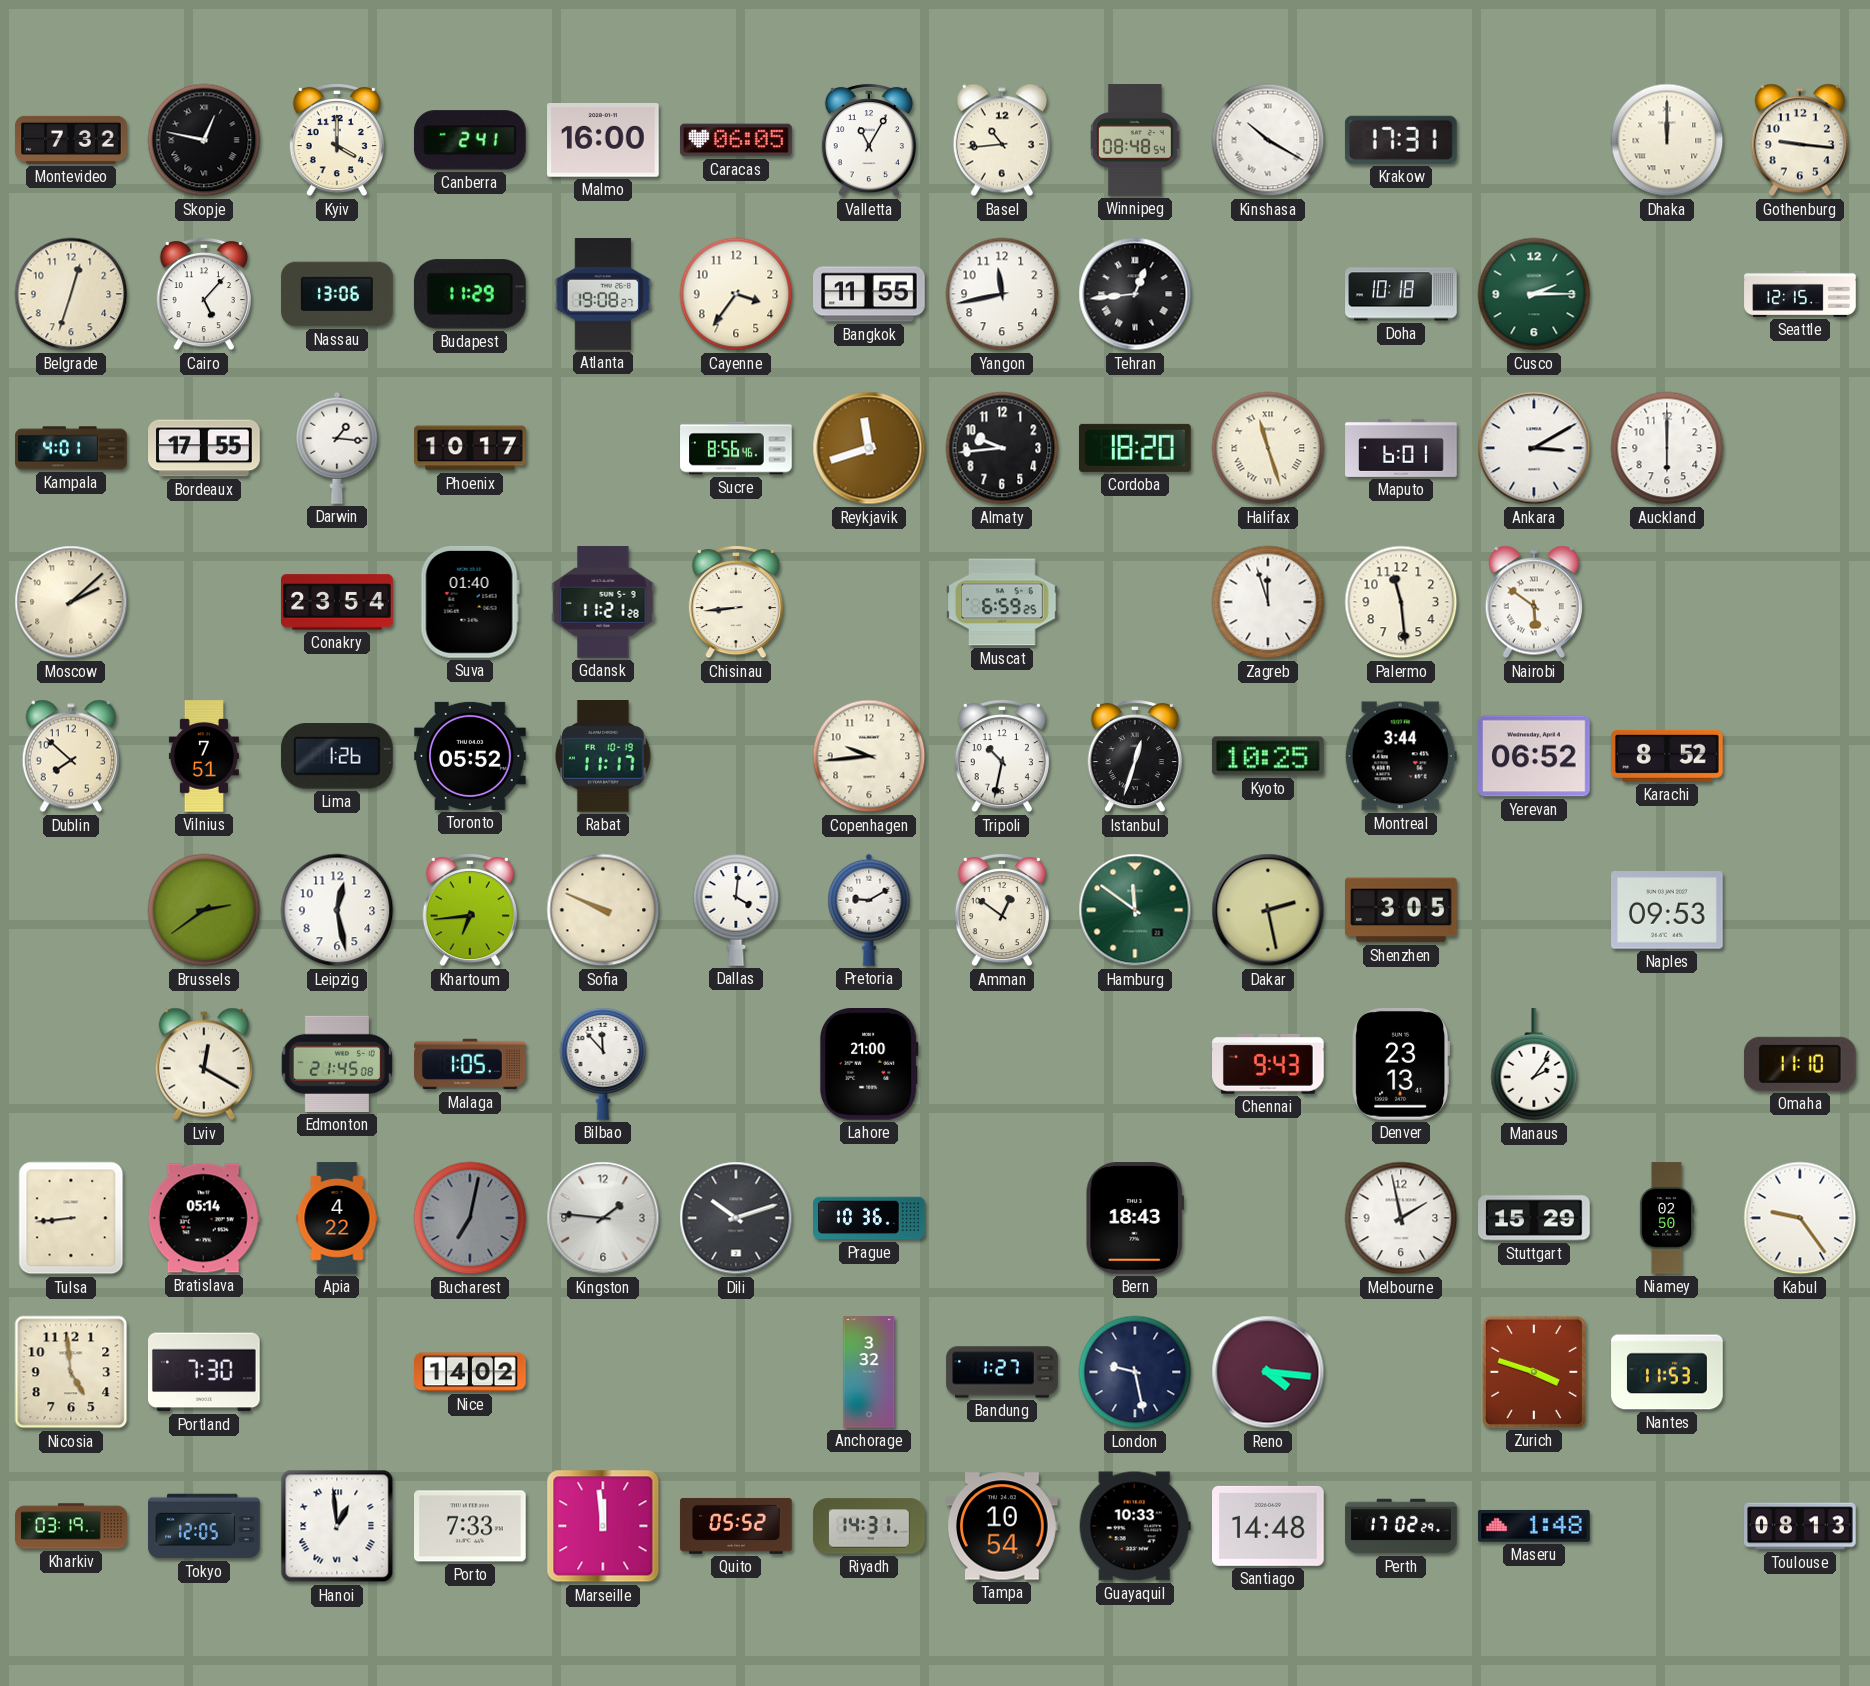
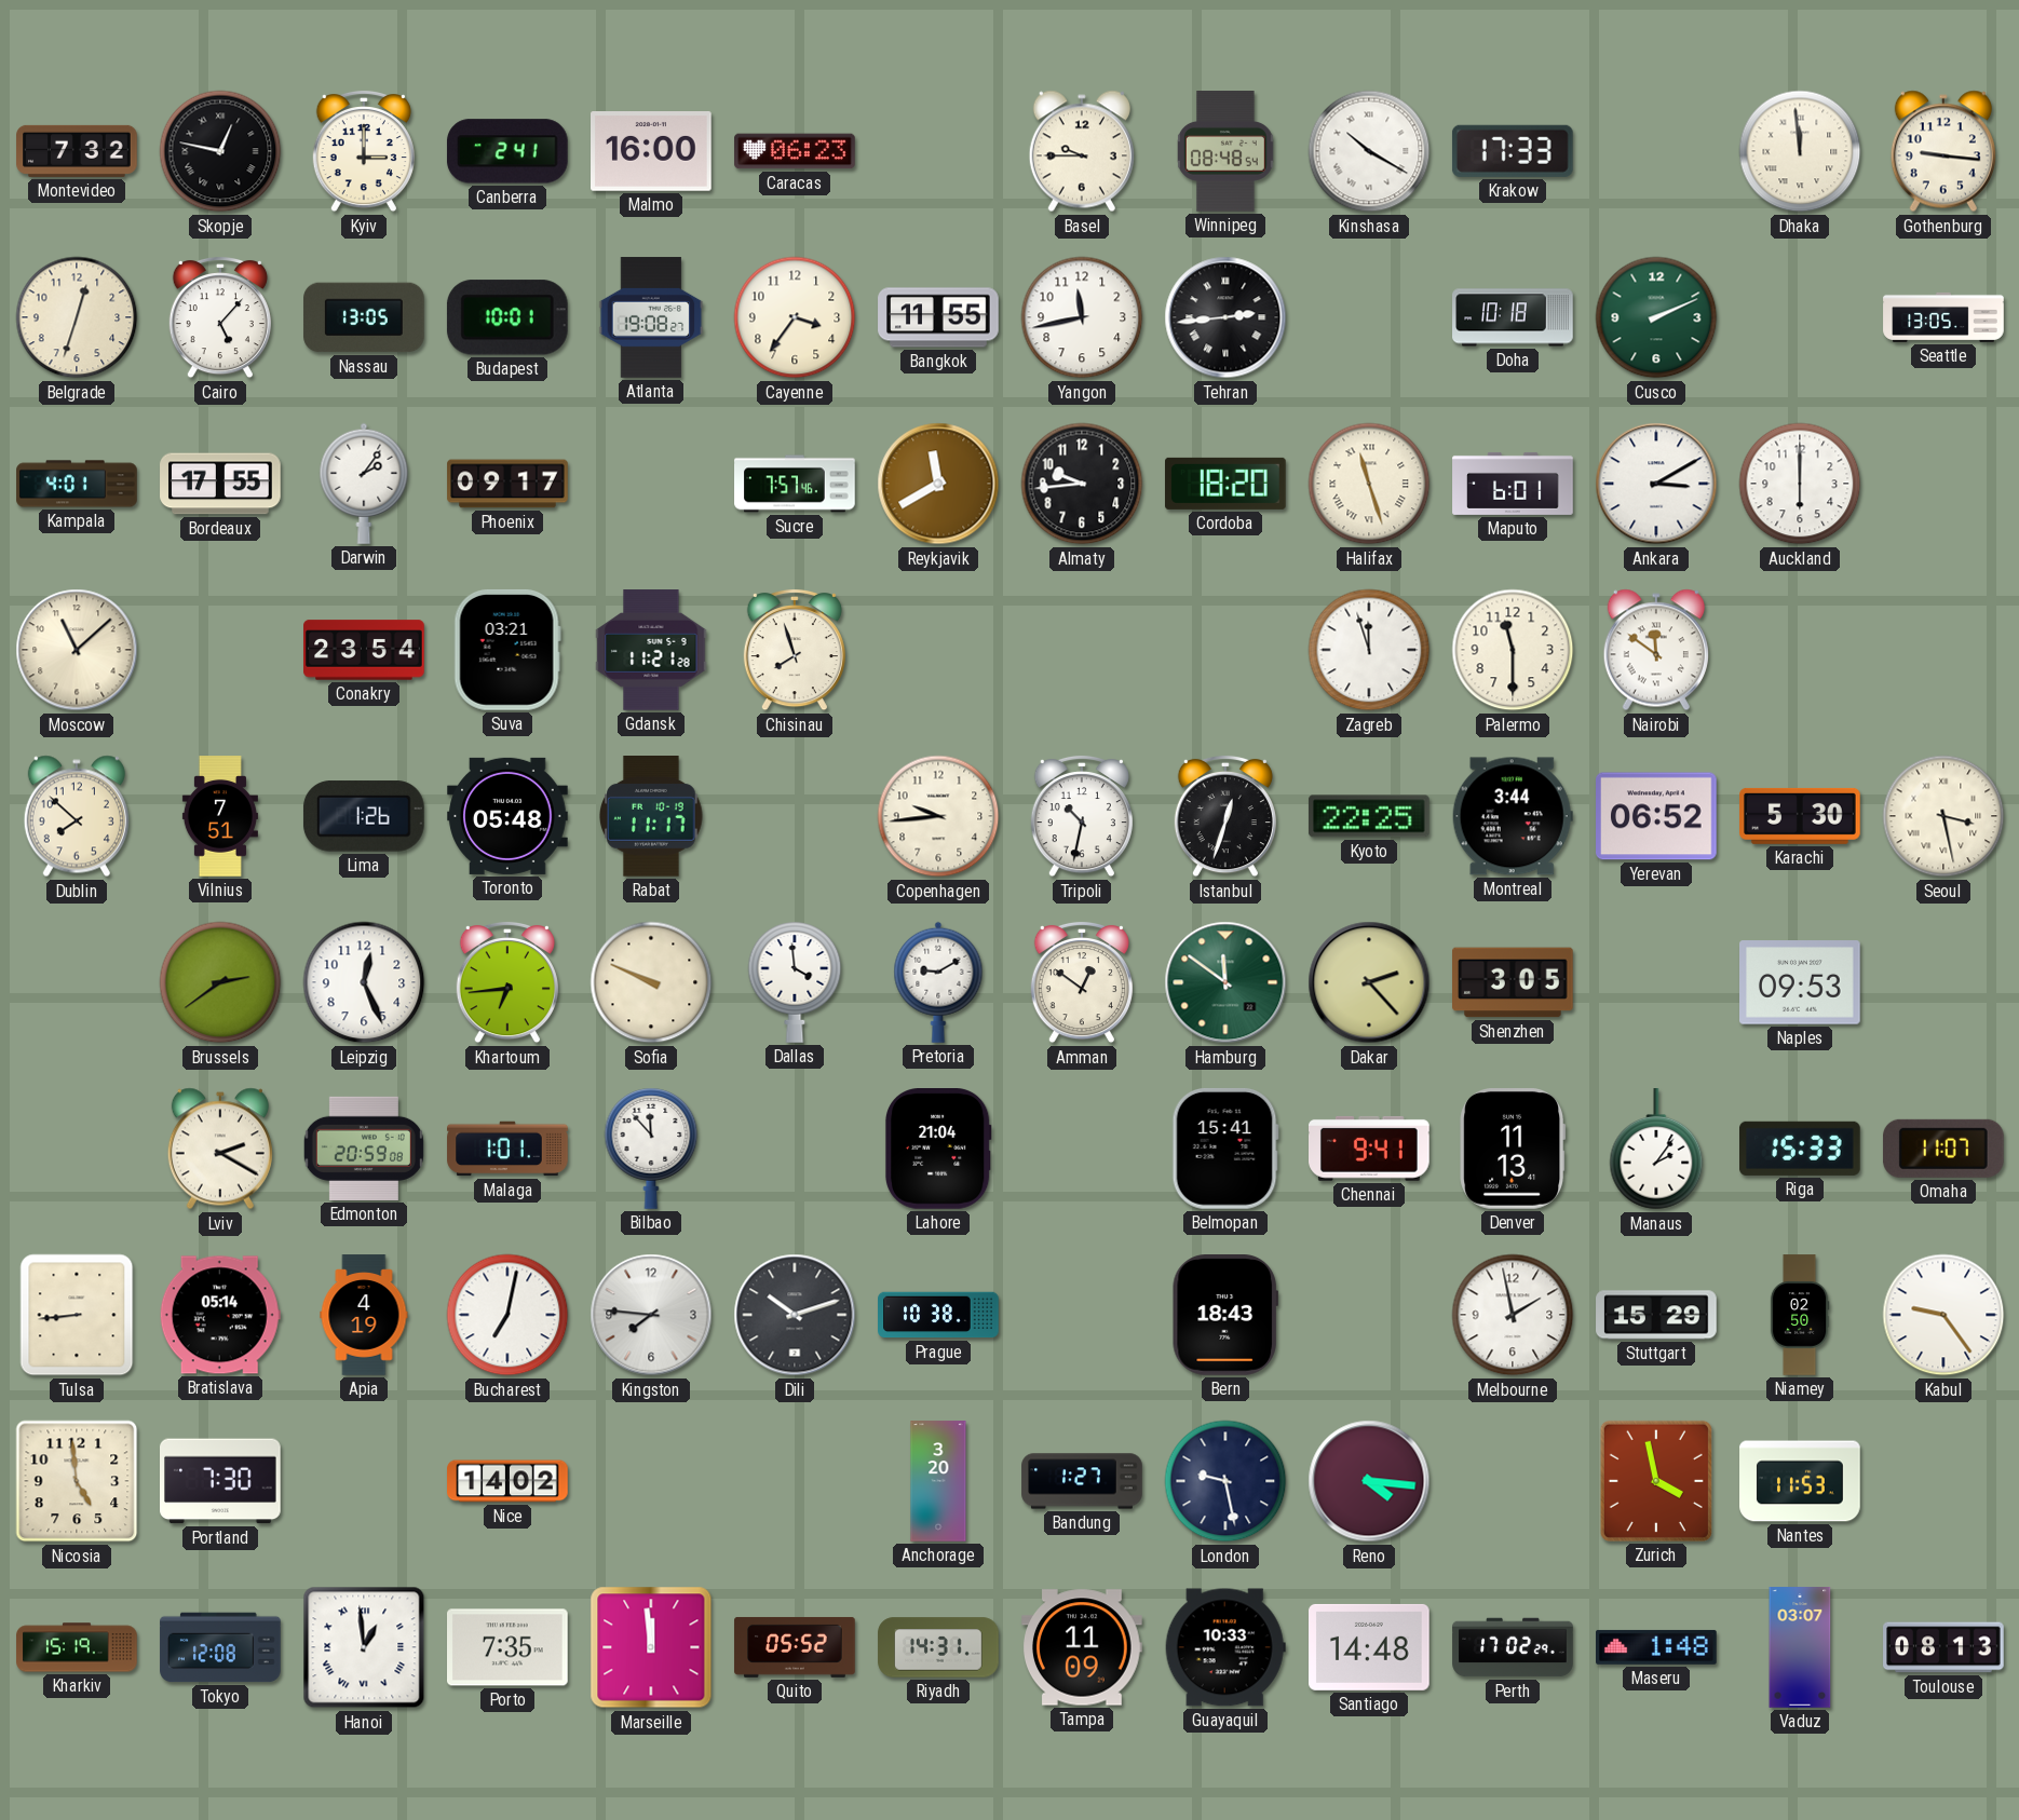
Kyiv: 4:00 -> 3:00
Caracas: 06:05 -> 06:23
Valletta: 11:05 -> none
Basel: 10:44 -> 9:45
Krakow: 17:31 -> 17:33
Dhaka: 12:00 -> 11:59
Nassau: 13:06 -> 13:05
Budapest: 11:29 -> 10:01
Tehran: 12:44 -> 2:44
Cusco: 2:15 -> 2:11
Seattle: 12:15 -> 13:05
Darwin: 1:16 -> 2:06
Phoenix: 10:17 -> 09:17
Sucre: 8:56 -> 7:57
Reykjavik: 11:42 -> 11:40
Moscow: 2:08 -> 11:08
Suva: 01:40 -> 03:21
Chisinau: 8:44 -> 7:57
Muscat: 6:59 -> none
Palermo: 11:29 -> 11:30
Nairobi: 5:51 -> 11:51
Toronto: 05:52 -> 05:48
Kyoto: 10:25 -> 22:25
Karachi: 8:52 -> 5:30
Seoul: none -> 3:28
Leipzig: 12:28 -> 12:26
Dallas: 4:01 -> 3:59
Dakar: 2:28 -> 2:23
Lviv: 12:20 -> 2:20
Edmonton: 21:45 -> 20:59
Malaga: 1:05 -> 1:01
Lahore: 21:00 -> 21:04
Belmopan: none -> 15:41
Chennai: 9:43 -> 9:41
Denver: 23:13 -> 11:13
Riga: none -> 15:33
Omaha: 11:10 -> 11:07
Apia: 4:22 -> 4:19
Bucharest dial: grey -> white
Kingston: 1:46 -> 7:46
Prague: 10:36 -> 10:38
Anchorage: 3:32 -> 3:20
Zurich: 3:48 -> 3:58
Kharkiv: 03:19 -> 15:19
Tokyo: 12:05 -> 12:08
Porto: 7:33 -> 7:35
Tampa: 10:54 -> 11:09
Vaduz: none -> 03:07
